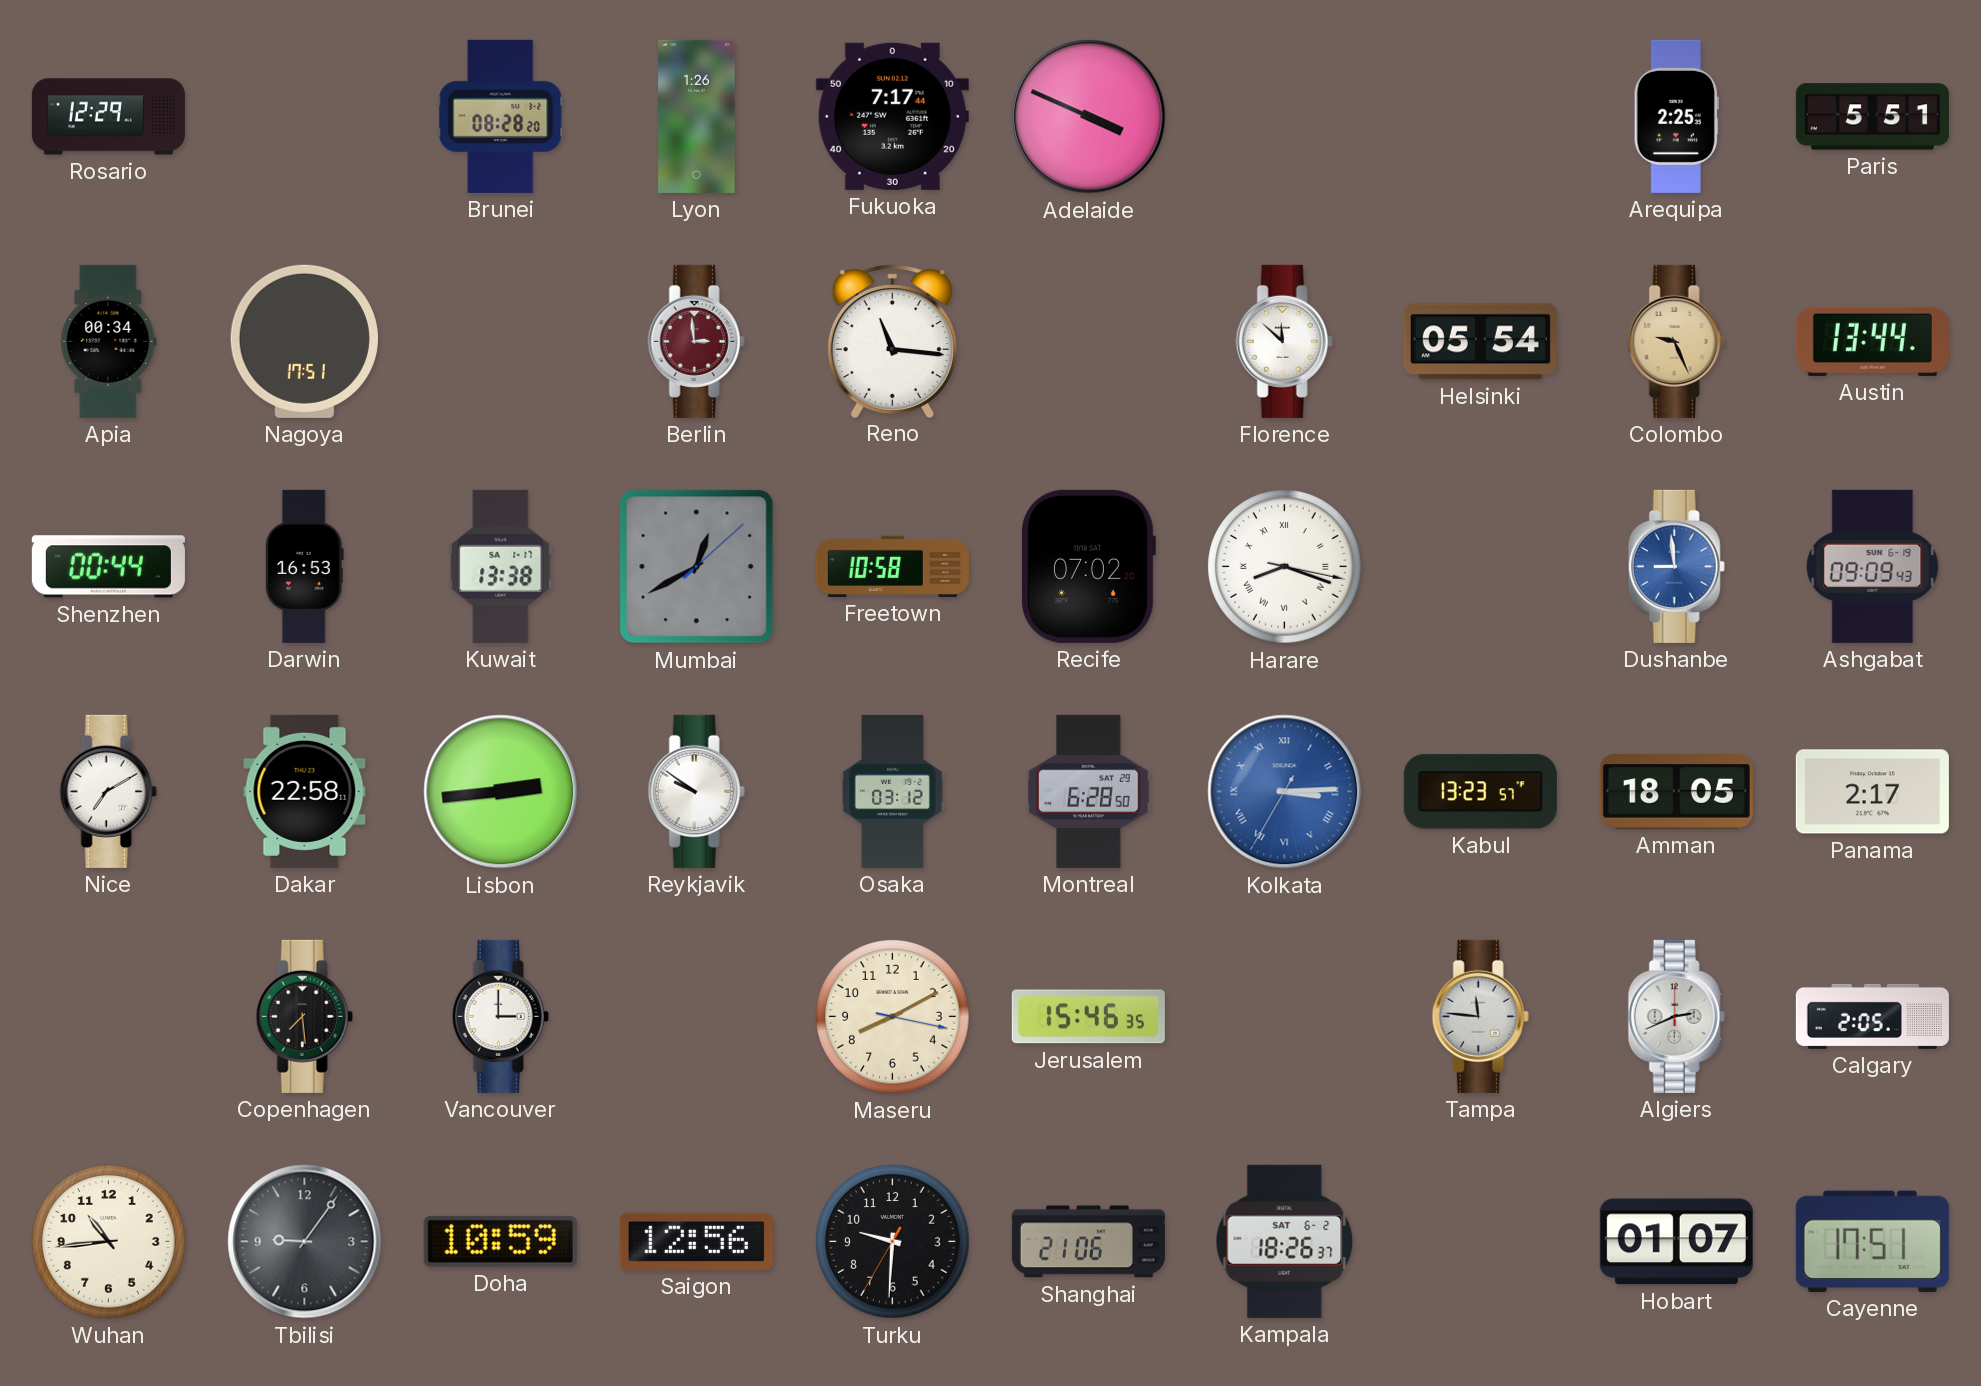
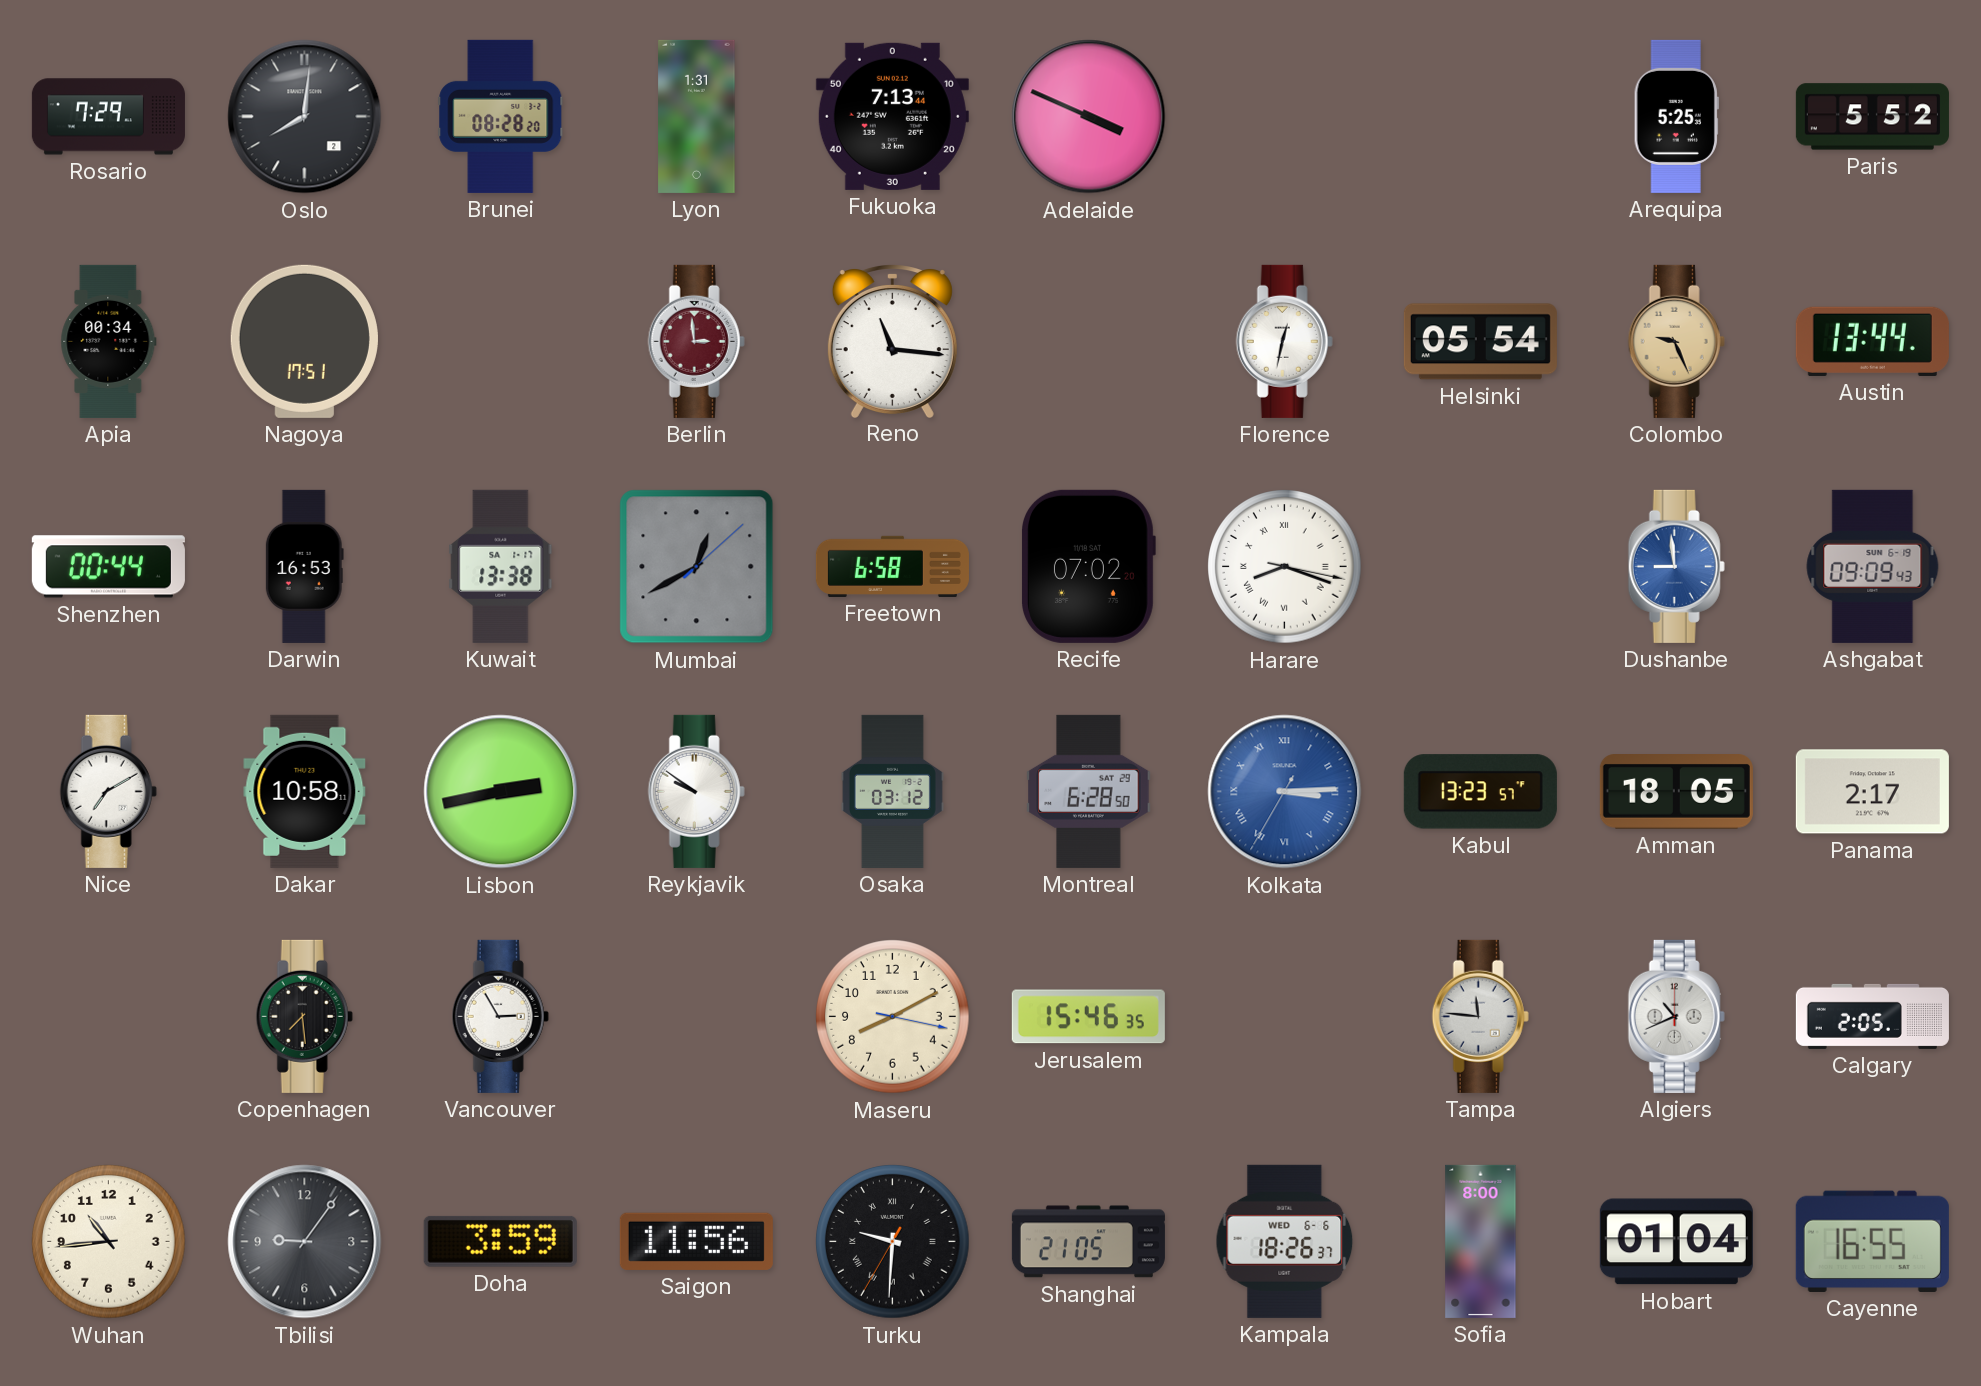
Rosario: 12:29 -> 7:29
Oslo: none -> 8:01
Lyon: 1:26 -> 1:31
Fukuoka: 7:17 -> 7:13
Arequipa: 2:25 -> 5:25
Paris: 5:51 -> 5:52
Florence: 11:52 -> 12:32
Freetown: 10:58 -> 6:58
Dakar: 22:58 -> 10:58
Lisbon: 2:44 -> 2:43
Vancouver: 3:00 -> 2:55
Algiers: 2:41 -> 10:41
Doha: 10:59 -> 3:59
Saigon: 12:56 -> 11:56
Turku numerals: Arabic -> Roman
Shanghai: 21:06 -> 21:05
Kampala date: SAT 6-2 -> WED 6-6
Sofia: none -> 8:00
Hobart: 01:07 -> 01:04
Cayenne: 17:51 -> 16:55
